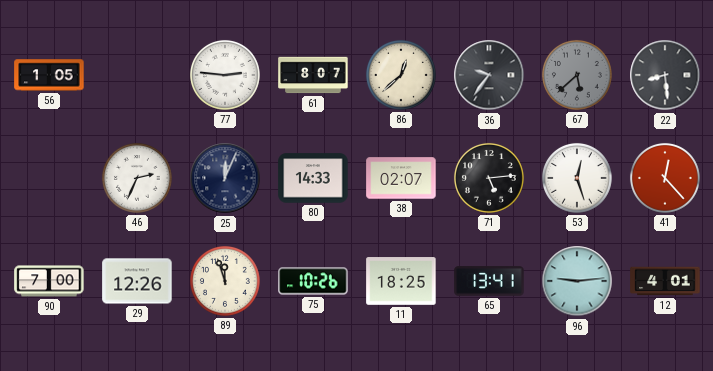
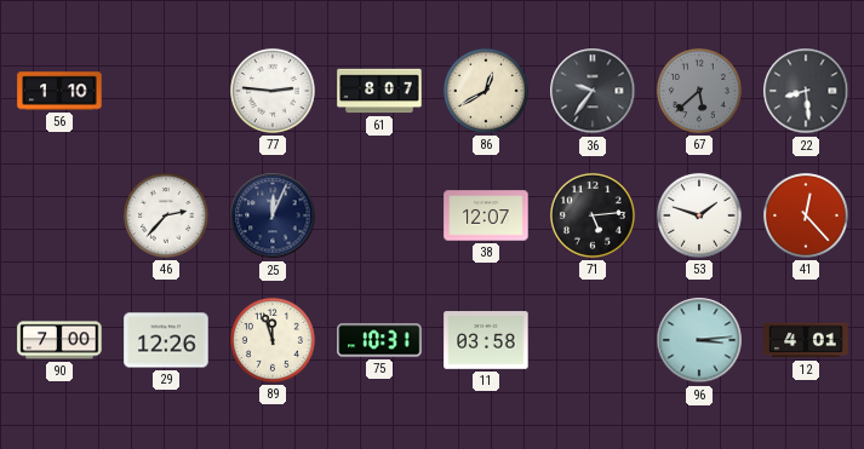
56: 1:05 -> 1:10
86: 12:38 -> 12:40
46: 2:34 -> 2:37
80: 14:33 -> none
38: 02:07 -> 12:07
53: 12:27 -> 1:48
75: 10:26 -> 10:31
11: 18:25 -> 03:58
65: 13:41 -> none
96: 9:14 -> 3:14
